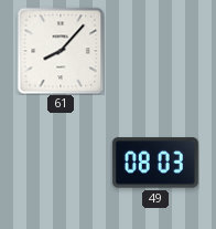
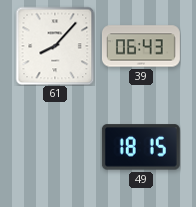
39: none -> 06:43
49: 08:03 -> 18:15
